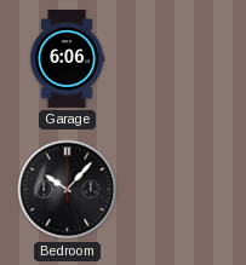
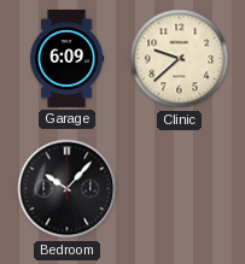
Garage: 6:06 -> 6:09
Clinic: none -> 9:38
